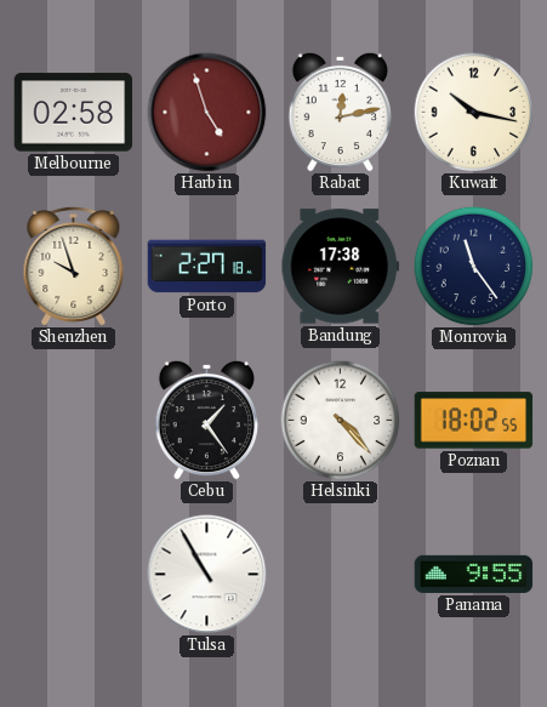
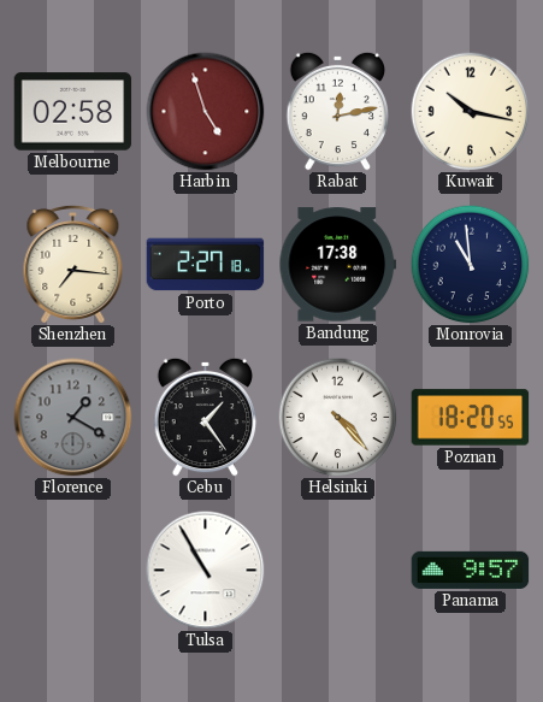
Shenzhen: 9:57 -> 7:16
Monrovia: 11:24 -> 10:59
Florence: none -> 1:20
Poznan: 18:02 -> 18:20
Panama: 9:55 -> 9:57
